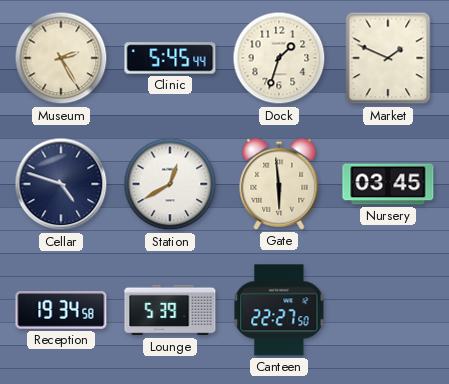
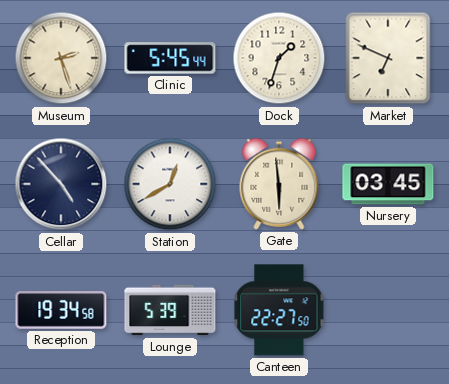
Museum: 2:25 -> 2:27
Market: 1:49 -> 6:49
Cellar: 4:48 -> 4:53
